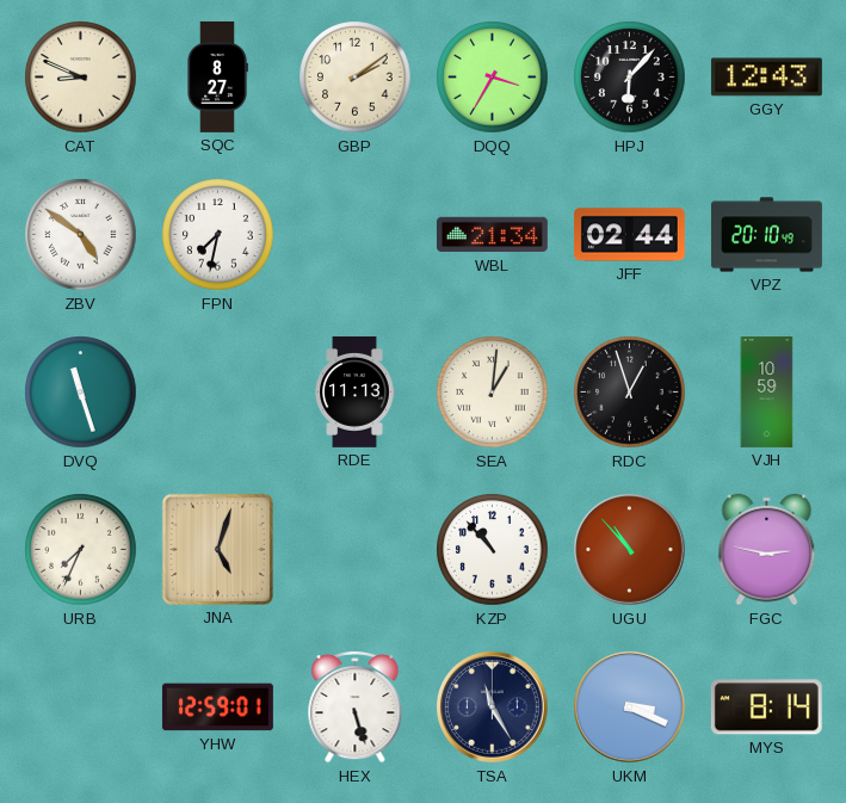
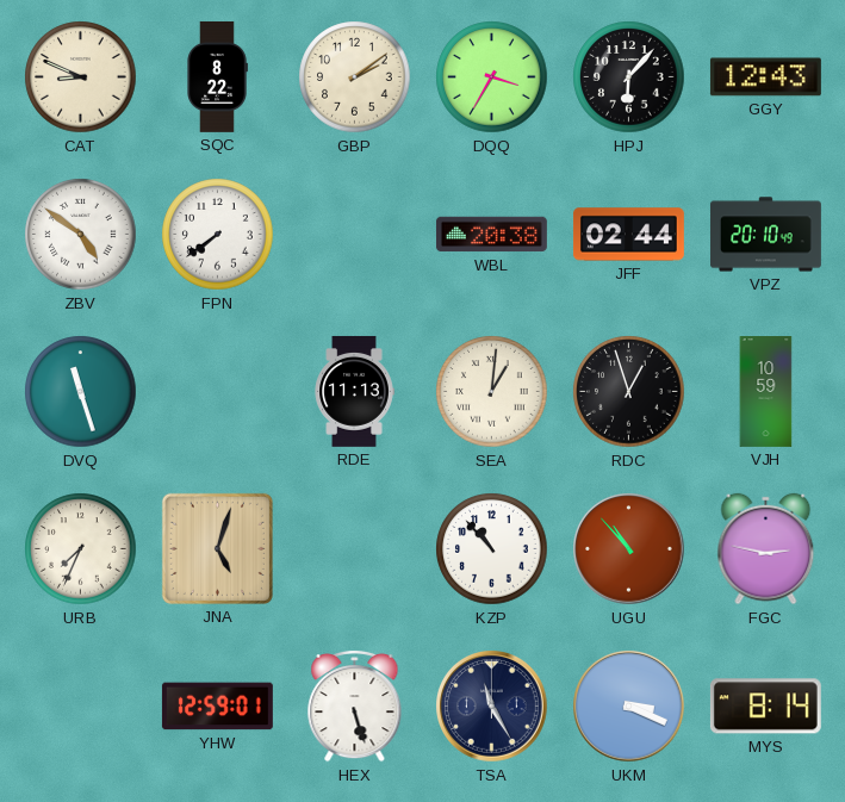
SQC: 8:27 -> 8:22
FPN: 7:32 -> 7:39
WBL: 21:34 -> 20:38
